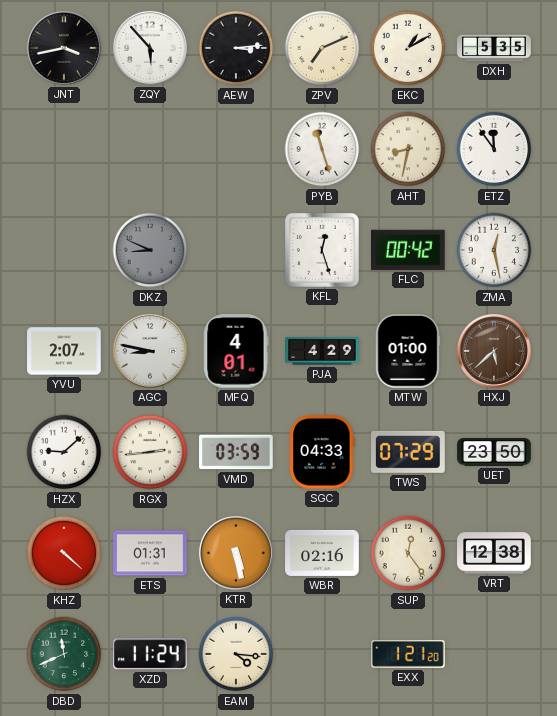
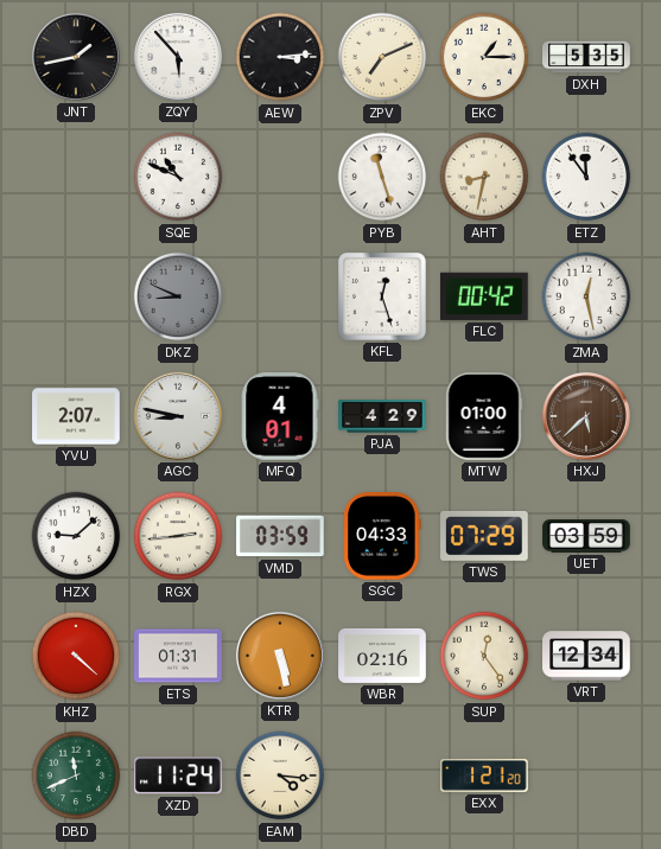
JNT: 3:43 -> 1:43
EKC: 1:10 -> 1:15
SQE: none -> 10:49
UET: 23:50 -> 03:59
VRT: 12:38 -> 12:34
